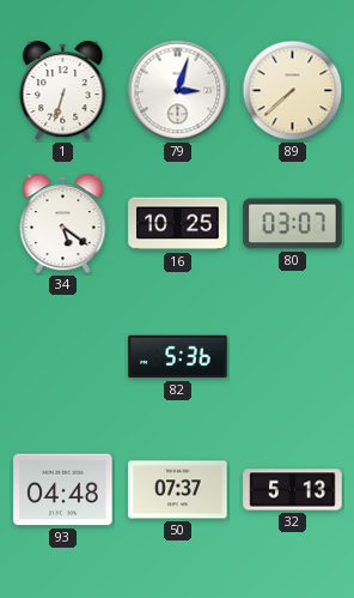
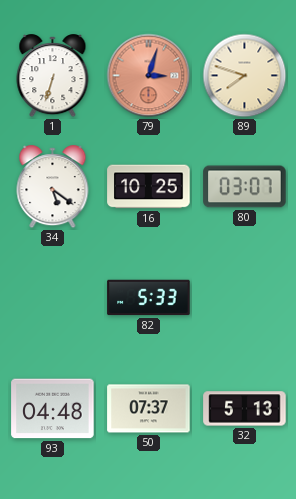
79 dial: white -> salmon
89: 7:38 -> 7:48
82: 5:36 -> 5:33
